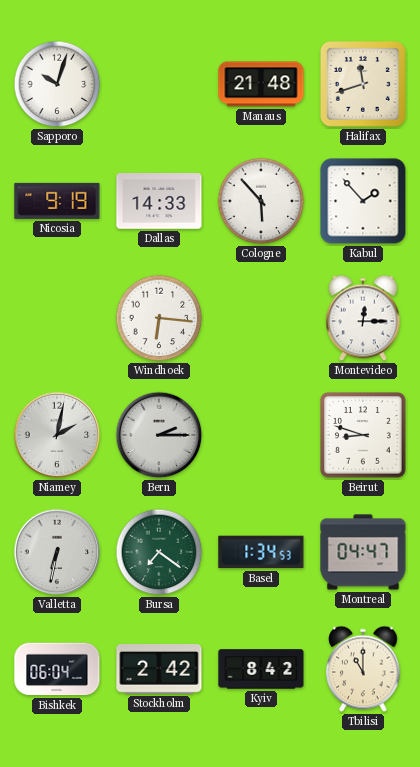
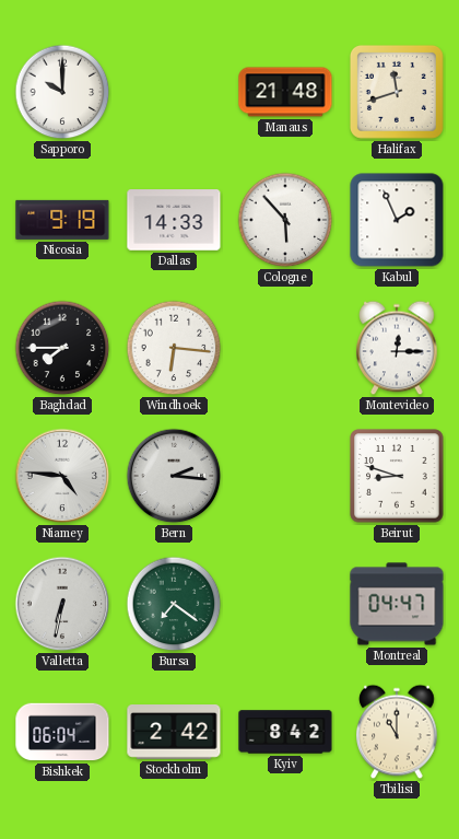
Sapporo: 10:03 -> 10:00
Kabul: 1:53 -> 1:56
Baghdad: none -> 7:45
Niamey: 2:02 -> 4:46
Bern: 2:15 -> 2:16
Basel: 1:34 -> none
